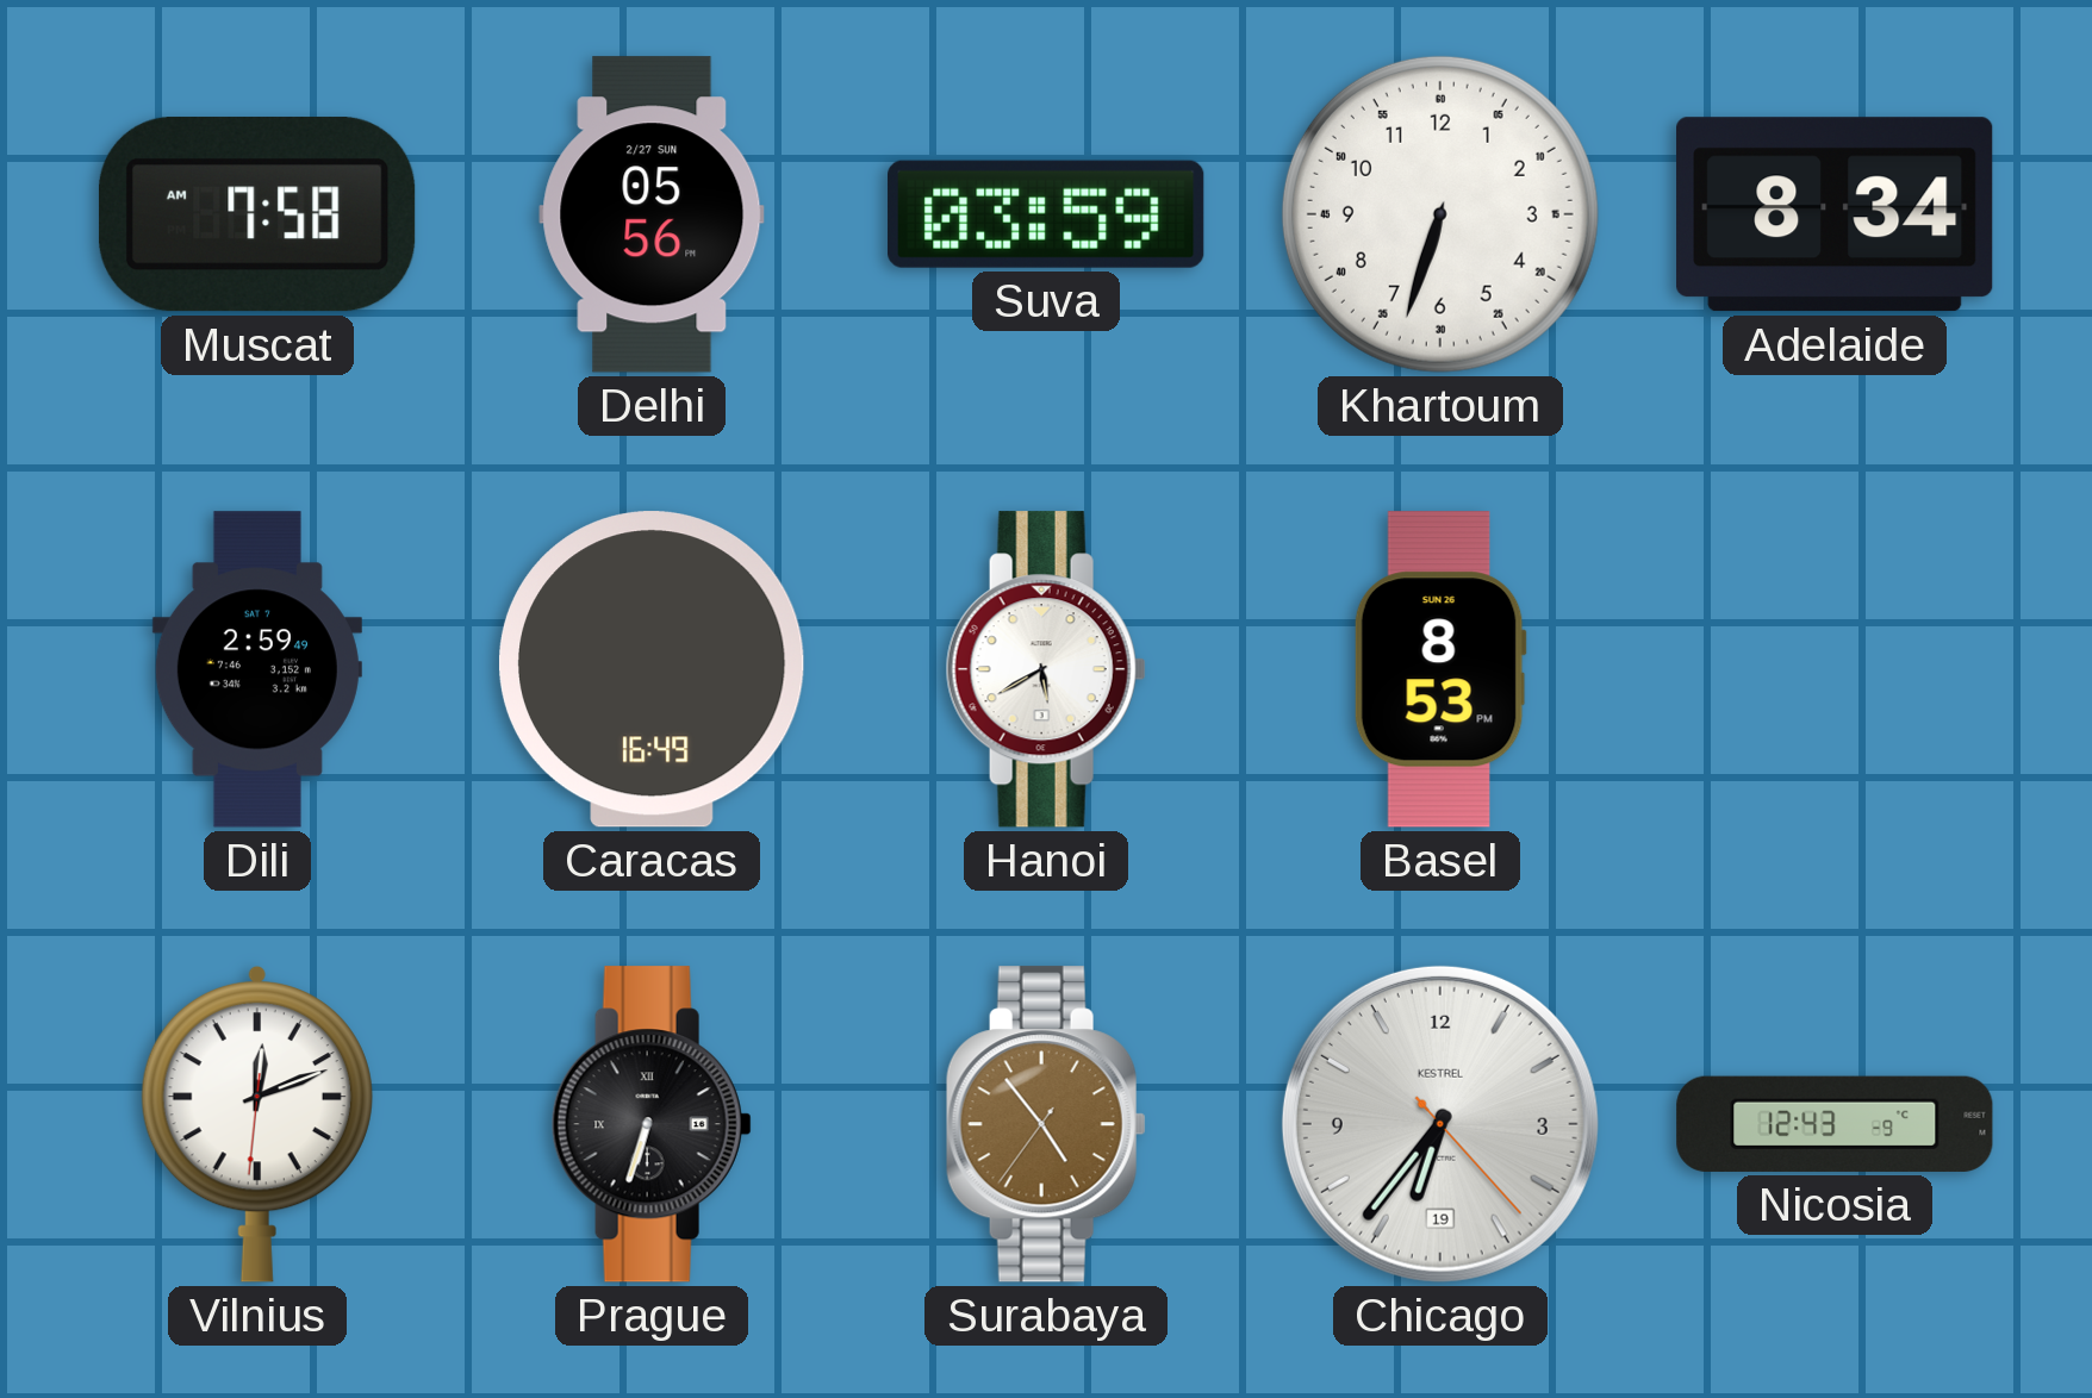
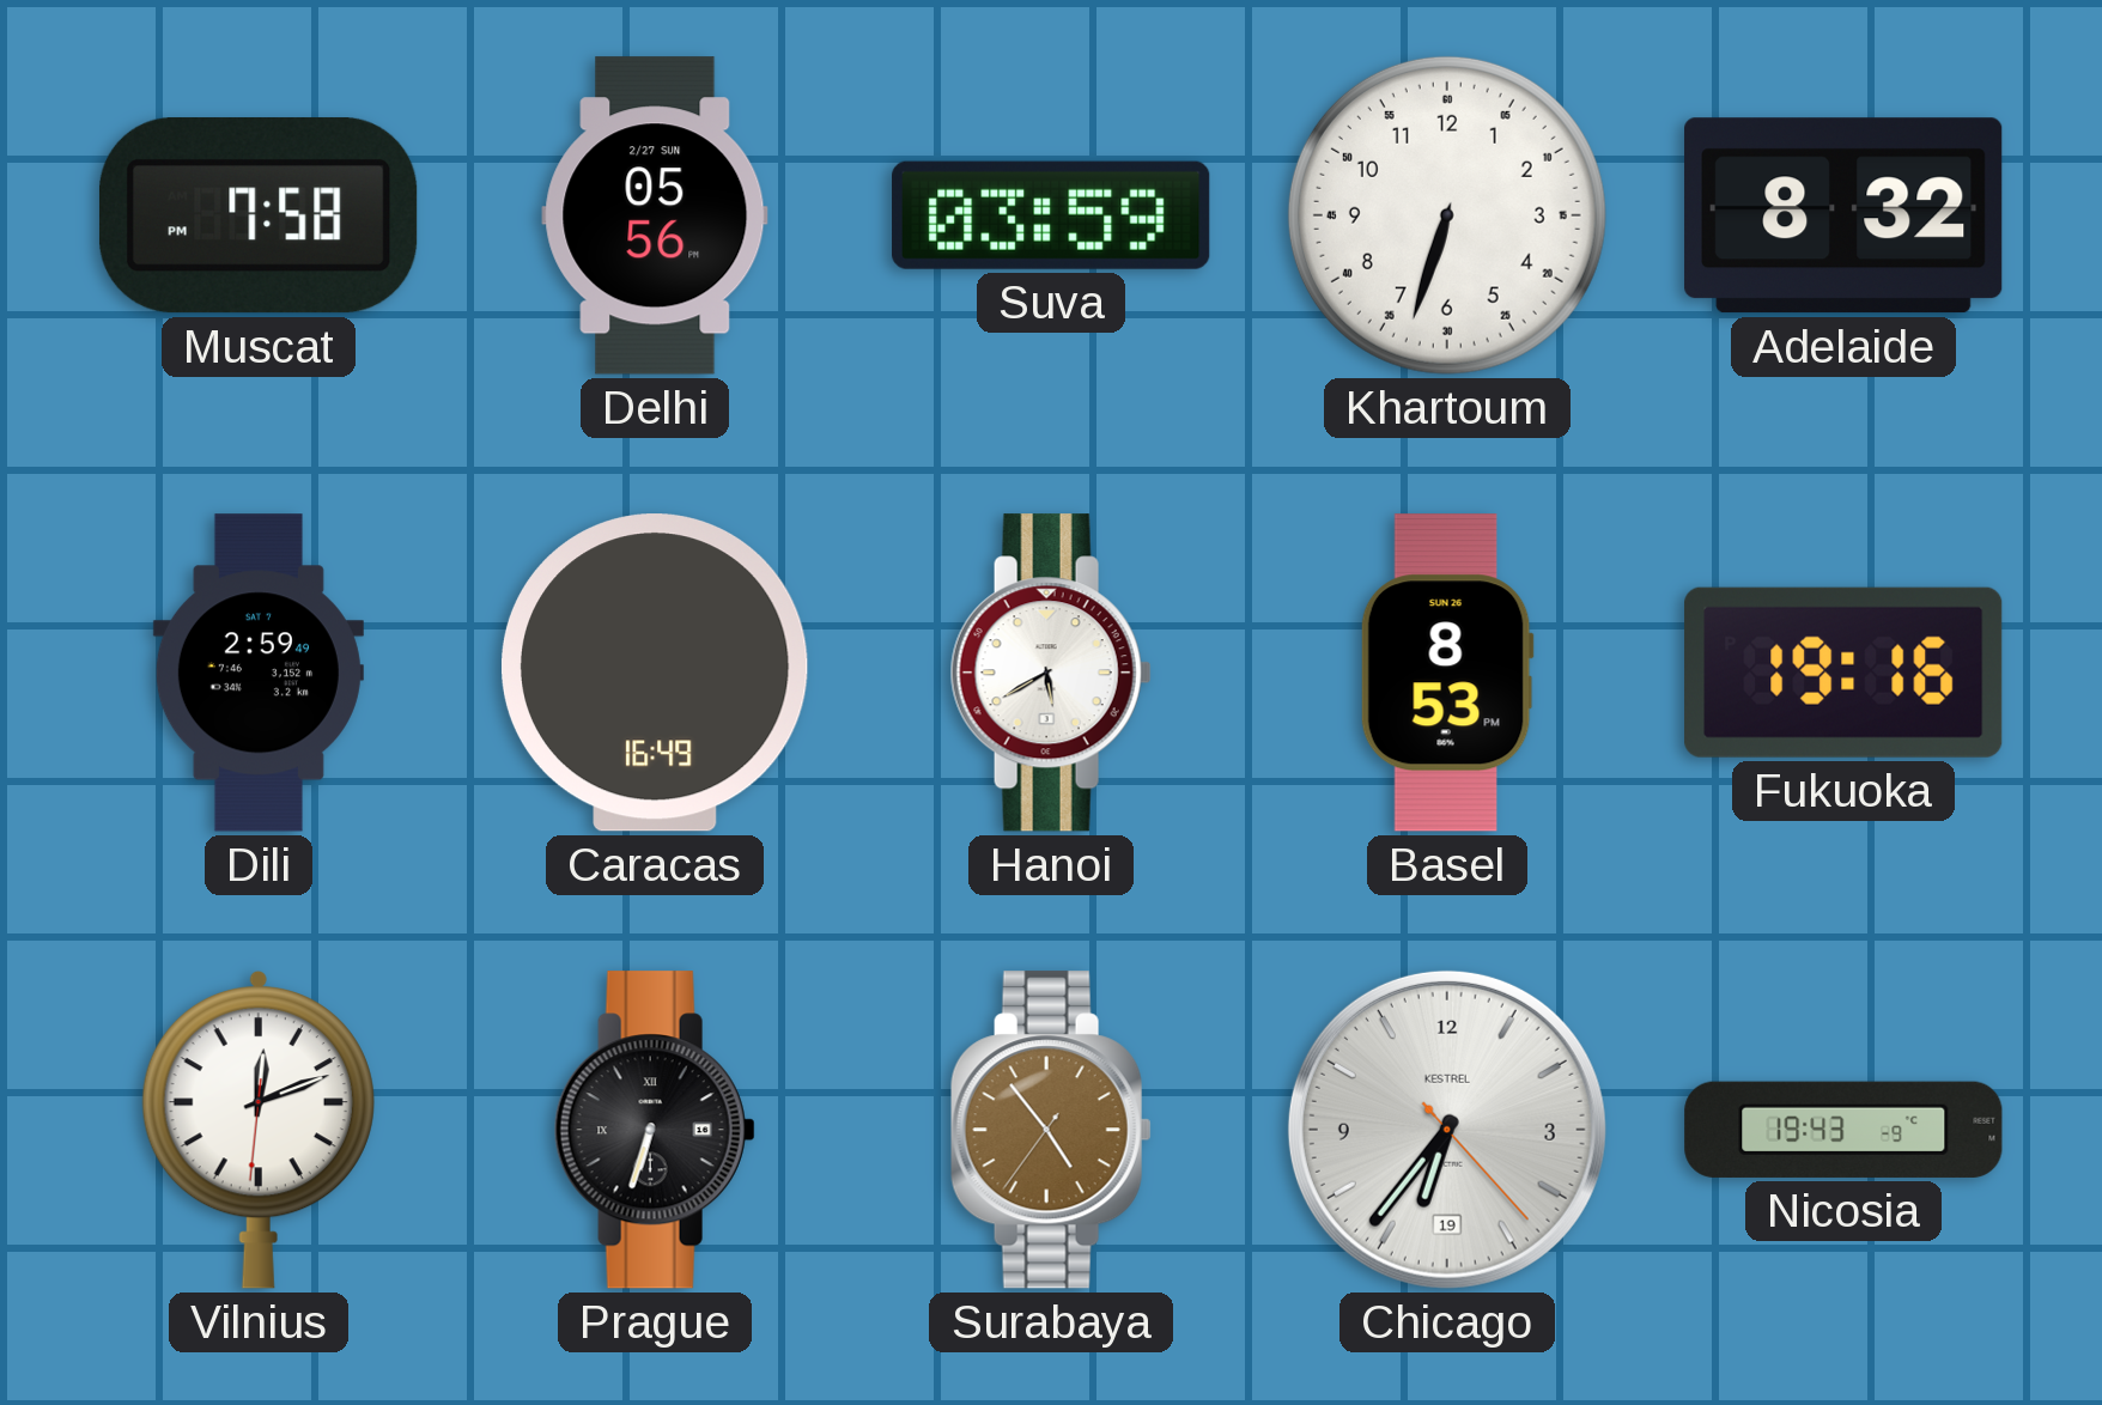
Muscat: 7:58 AM -> 7:58 PM
Adelaide: 8:34 -> 8:32
Fukuoka: none -> 19:16
Nicosia: 12:43 -> 19:43
